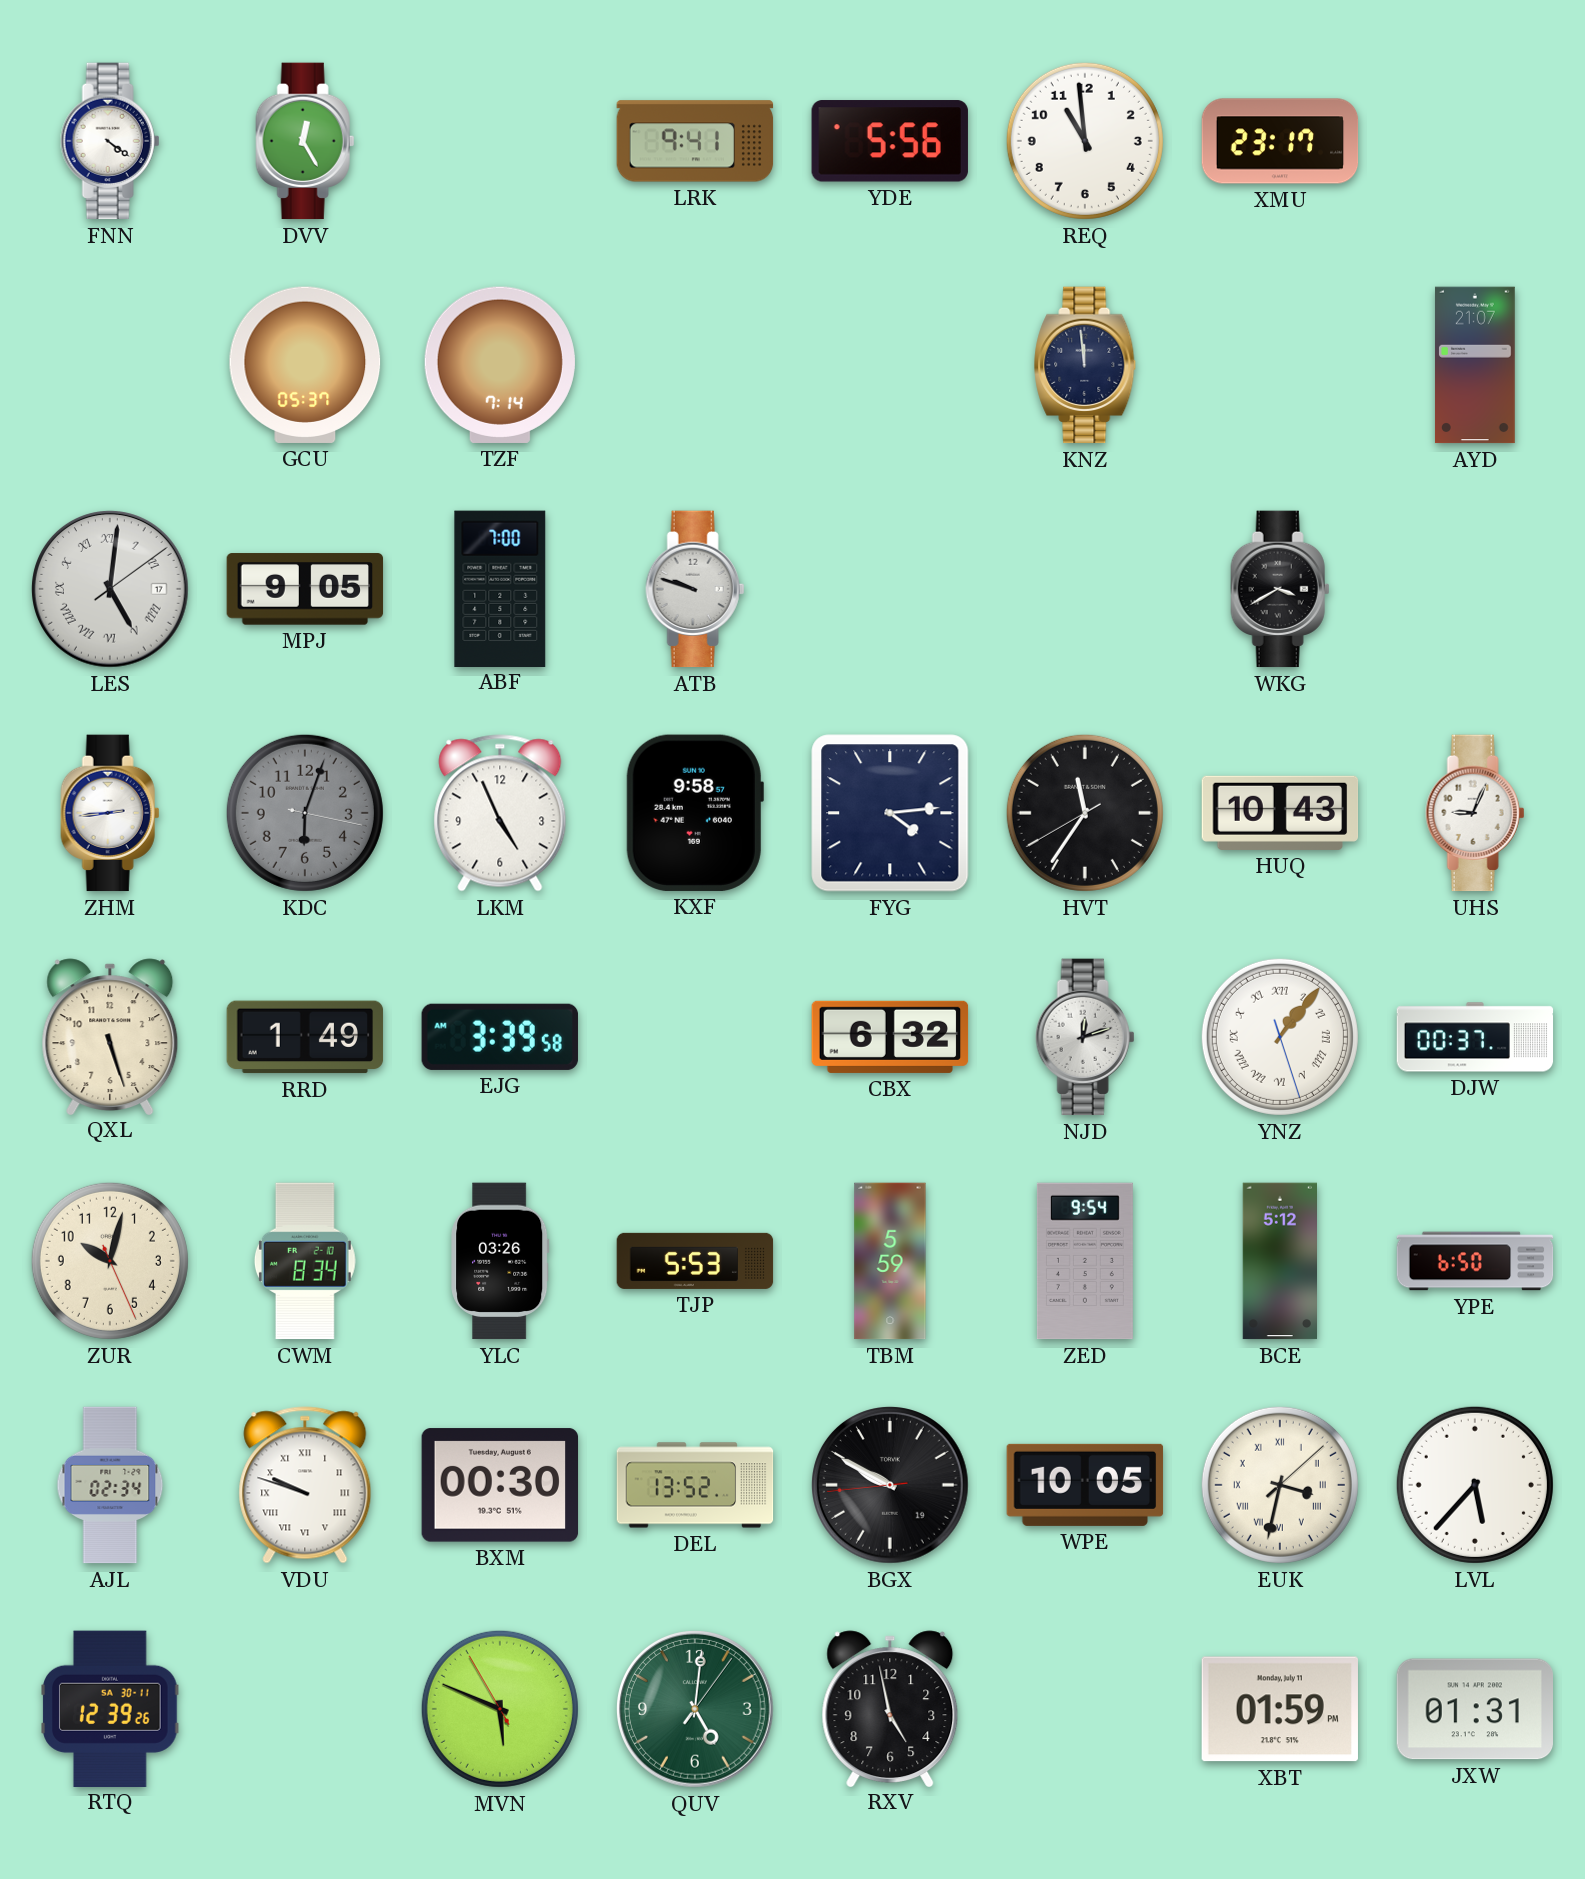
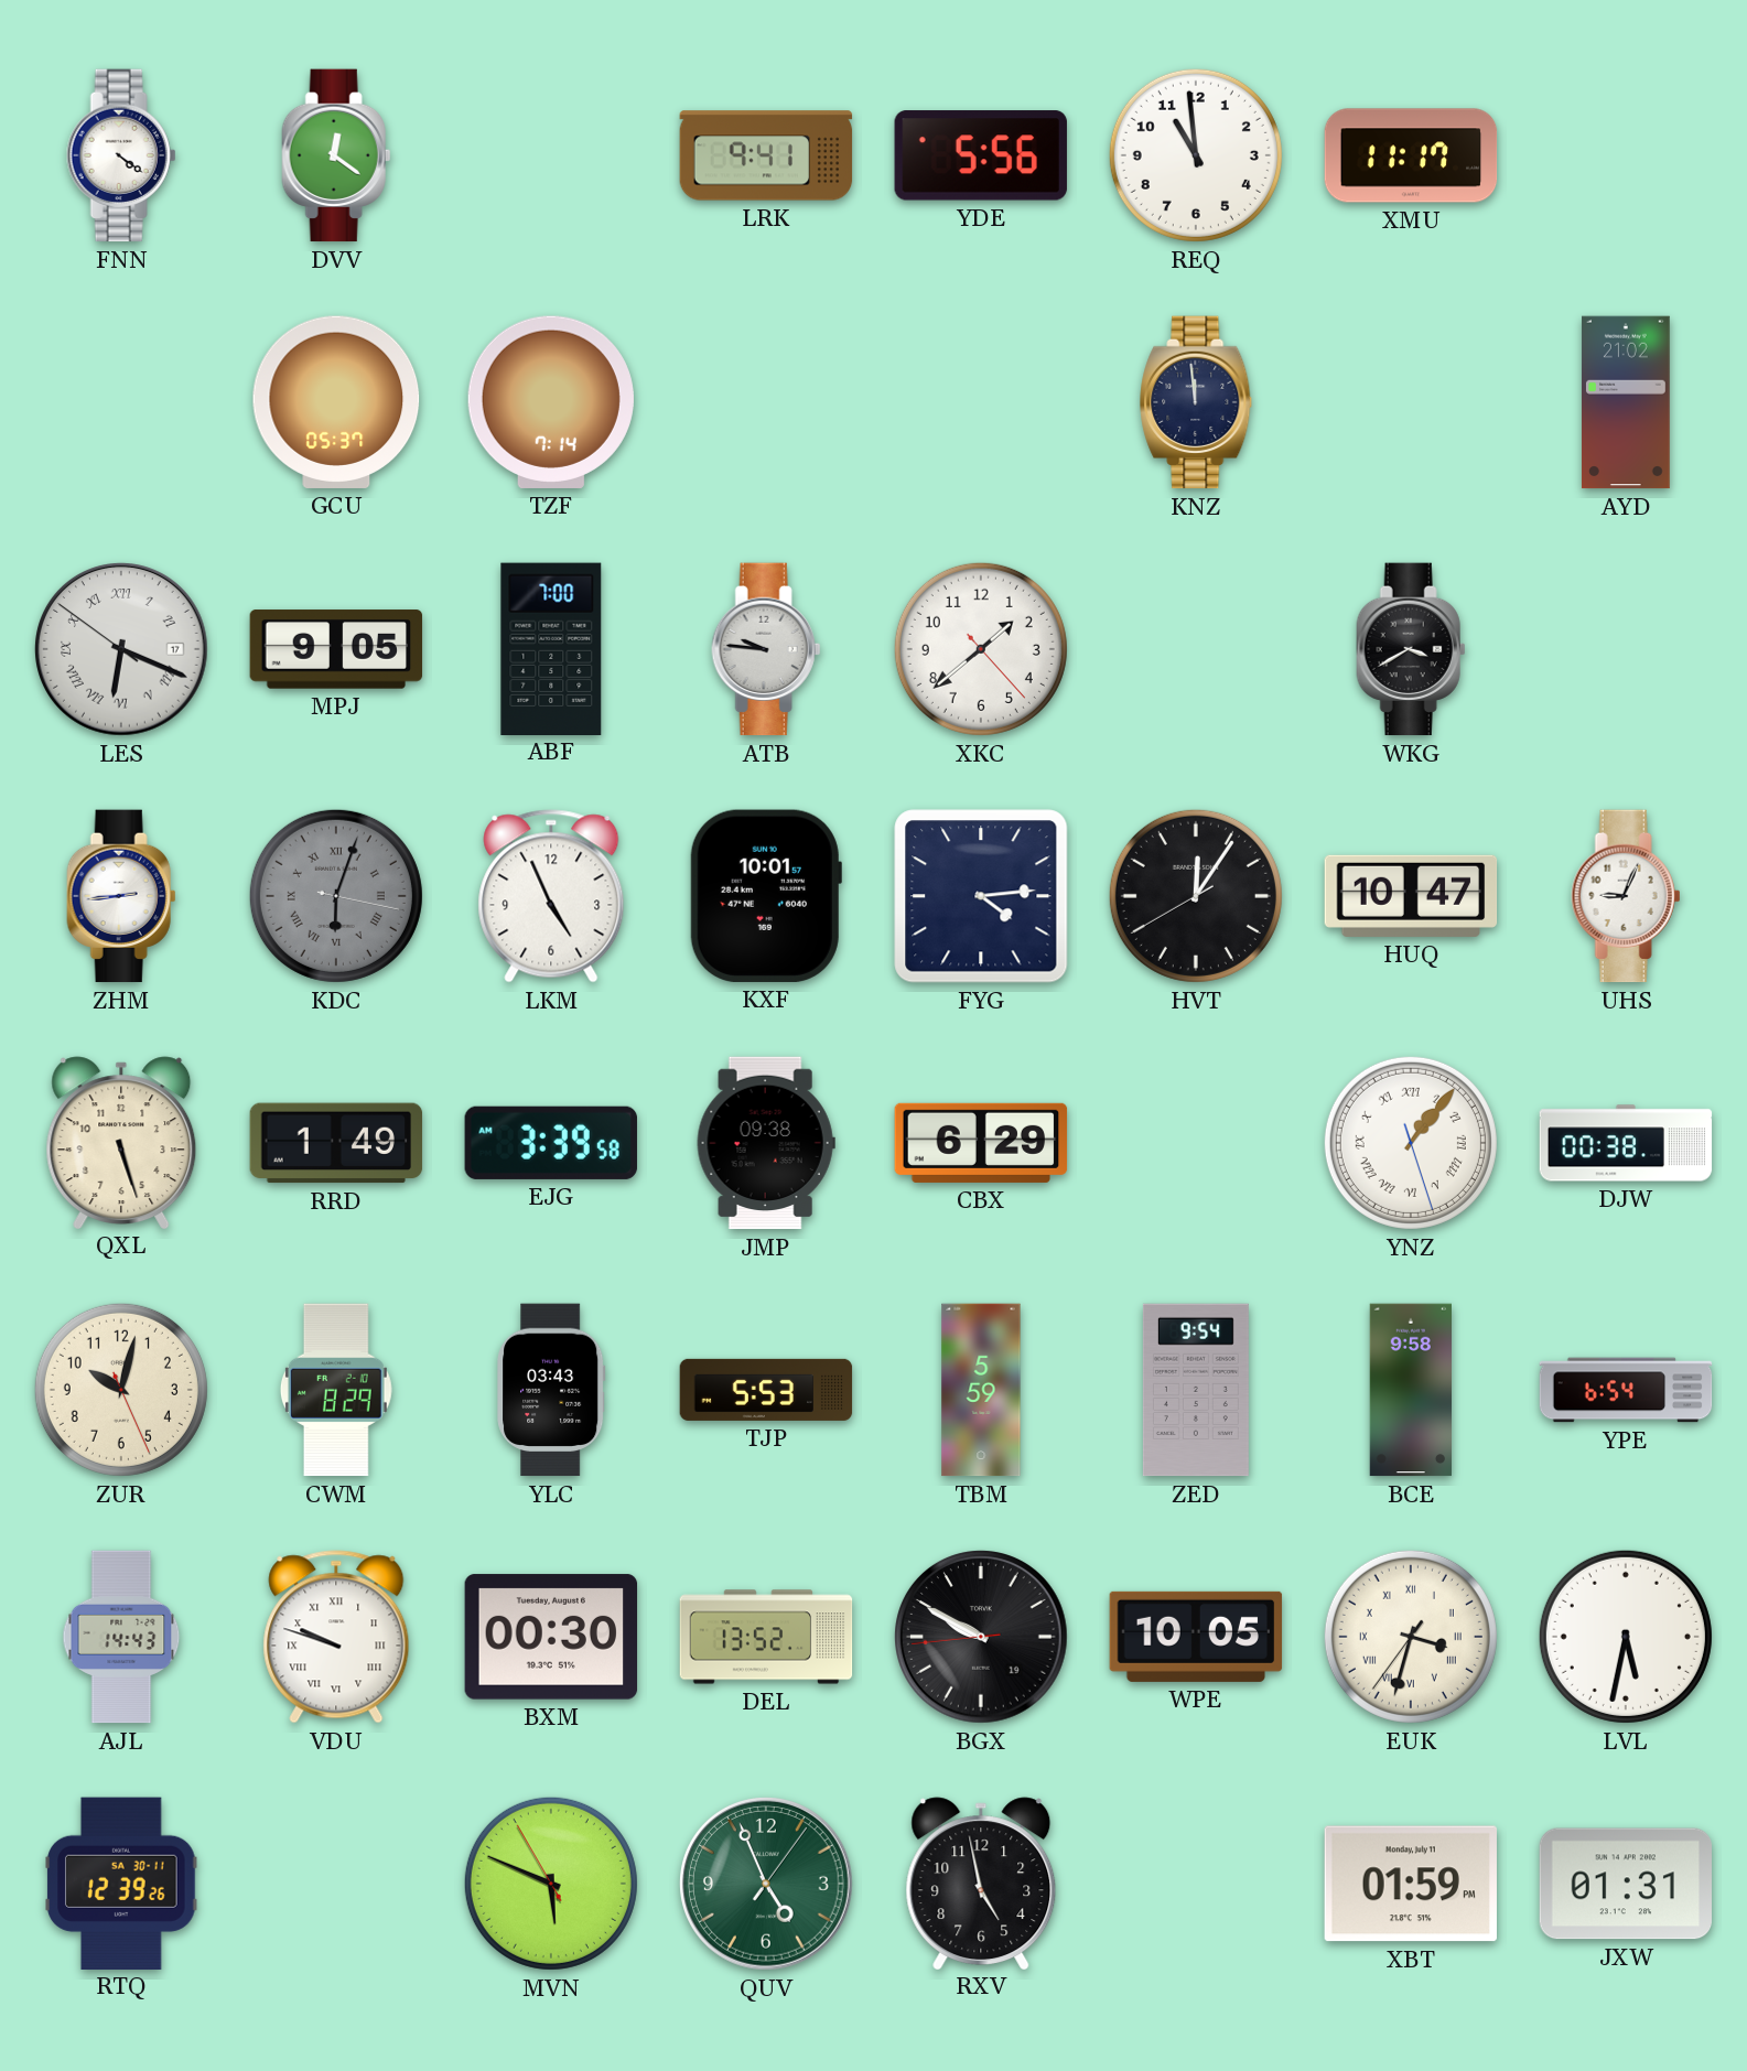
DVV: 12:25 -> 12:21
XMU: 23:17 -> 11:17
AYD: 21:07 -> 21:02
LES: 5:01 -> 6:18
ATB: 9:48 -> 9:46
XKC: none -> 1:38
KDC numerals: Arabic -> Roman
KXF: 9:58 -> 10:01
HVT: 11:35 -> 12:05
HUQ: 10:43 -> 10:47
JMP: none -> 09:38
CBX: 6:32 -> 6:29
NJD: 12:12 -> none
DJW: 00:37 -> 00:38
CWM: 8:34 -> 8:29
YLC: 03:26 -> 03:43
BCE: 5:12 -> 9:58
YPE: 6:50 -> 6:54
AJL: 02:34 -> 14:43
EUK: 3:32:08 -> 3:32:36
LVL: 5:37 -> 5:32
QUV: 5:01 -> 4:56
